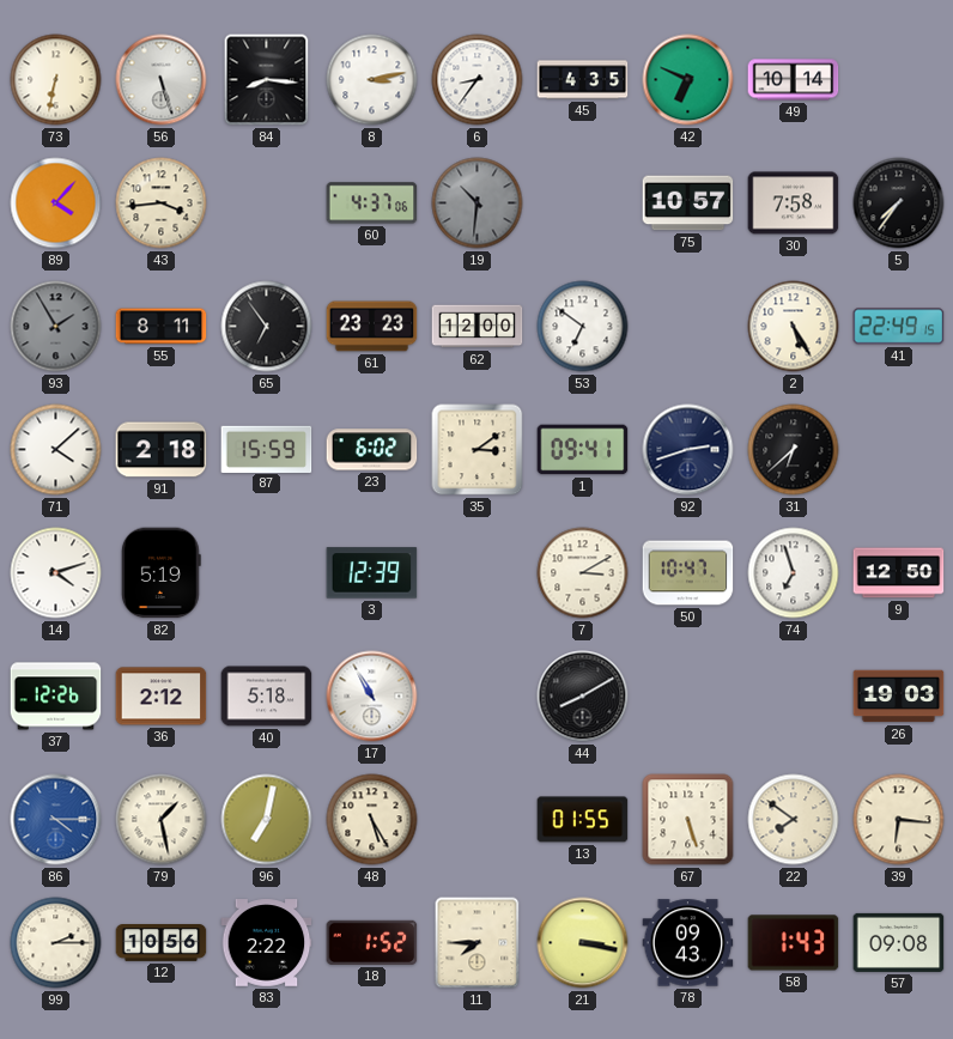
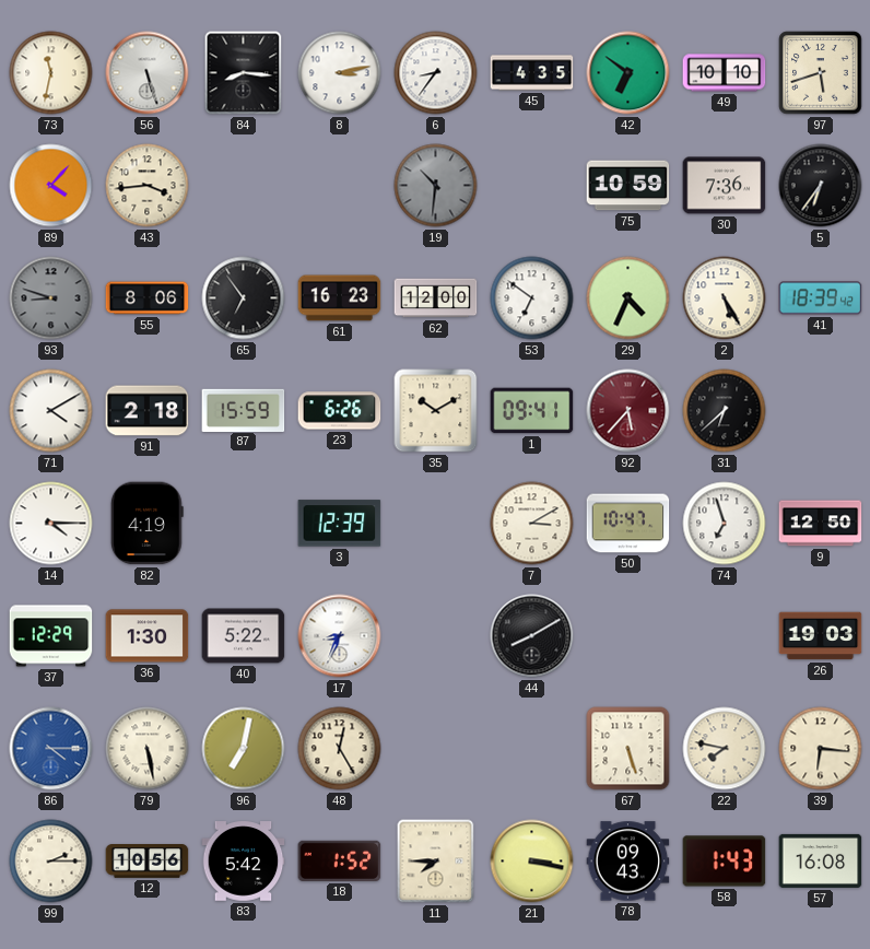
73: 6:32 -> 11:32
42: 6:49 -> 6:51
49: 10:14 -> 10:10
97: none -> 5:42
60: 4:37 -> none
75: 10:57 -> 10:59
30: 7:58 -> 7:36
5: 7:36 -> 6:36
93: 1:55 -> 8:48
55: 8:11 -> 8:06
61: 23:23 -> 16:23
29: none -> 4:34
41: 22:49 -> 18:39
71: 4:08 -> 4:10
23: 6:02 -> 6:26
35: 3:09 -> 10:10
92: 2:42 -> 5:37
92 dial: navy -> burgundy
14: 4:12 -> 4:15
82: 5:19 -> 4:19
37: 12:26 -> 12:29
36: 2:12 -> 1:30
40: 5:18 -> 5:22
17: 10:55 -> 8:34
79: 1:28 -> 5:28
48: 5:25 -> 12:25
13: 01:55 -> none
22: 7:51 -> 7:47
83: 2:22 -> 5:42
57: 09:08 -> 16:08
